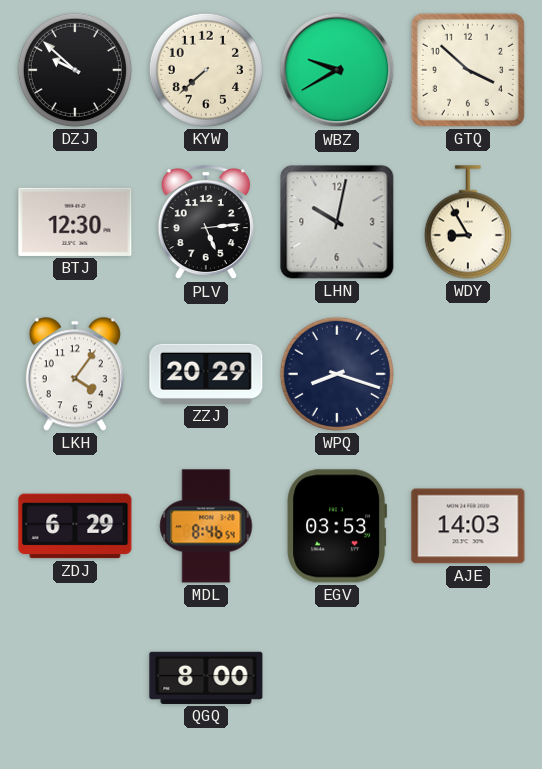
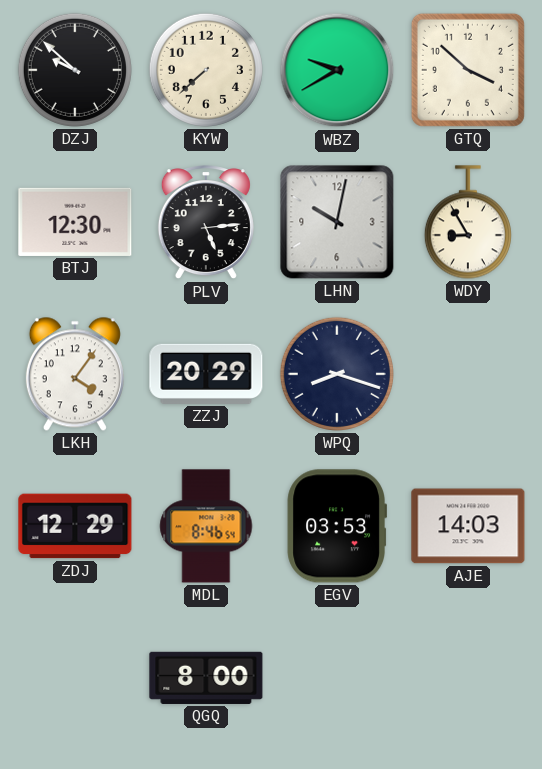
ZDJ: 6:29 -> 12:29
